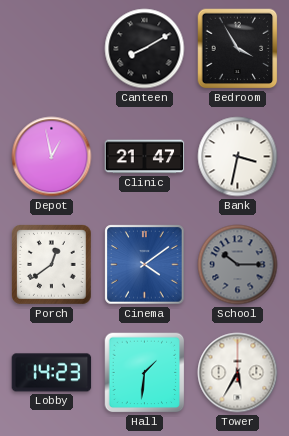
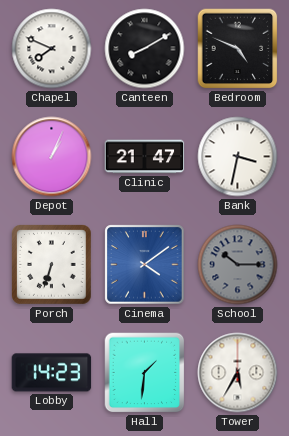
Chapel: none -> 7:49
Bedroom: 3:55 -> 4:49
Depot: 12:58 -> 1:04
Porch: 12:39 -> 6:33
